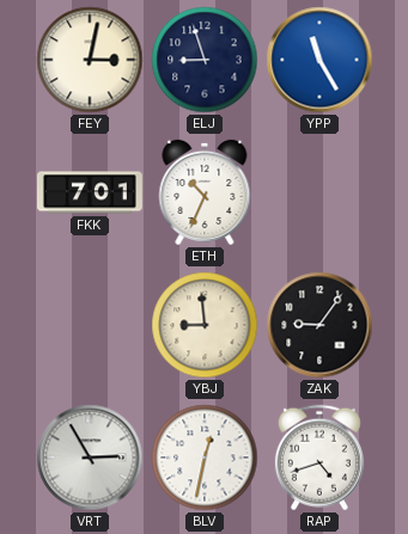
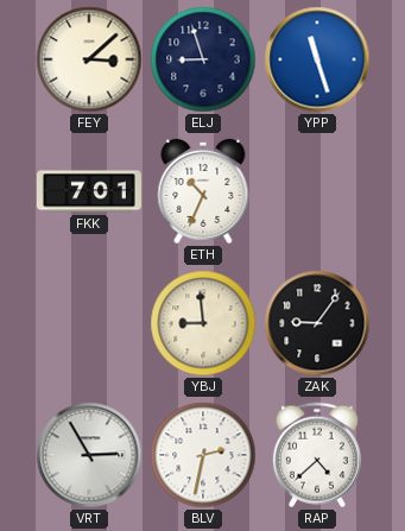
FEY: 3:02 -> 3:08
YPP: 11:25 -> 11:27
BLV: 12:32 -> 2:32
RAP: 4:42 -> 4:38
